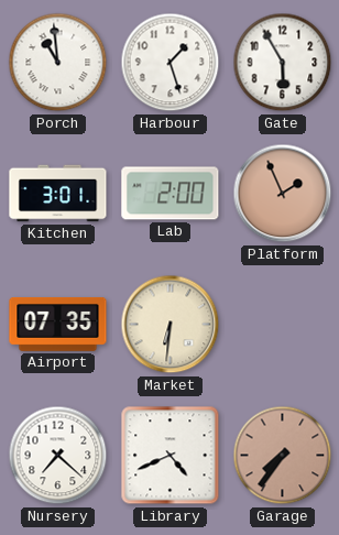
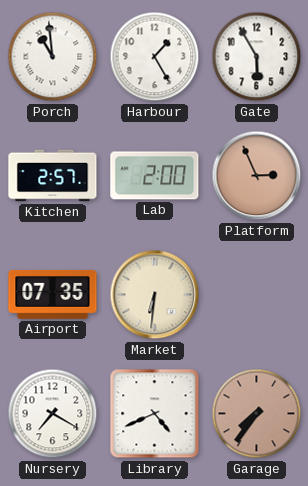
Harbour: 1:27 -> 1:25
Kitchen: 3:01 -> 2:57
Platform: 1:56 -> 2:56
Nursery: 7:22 -> 7:20
